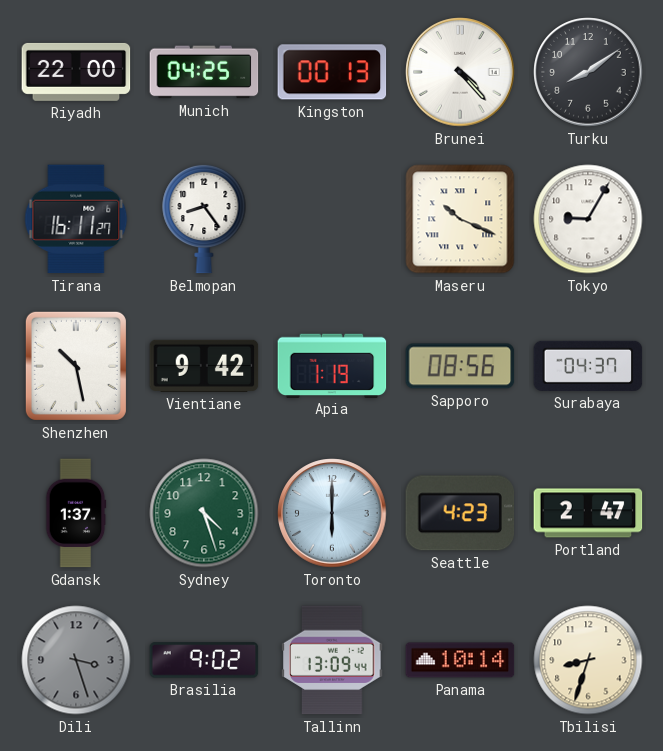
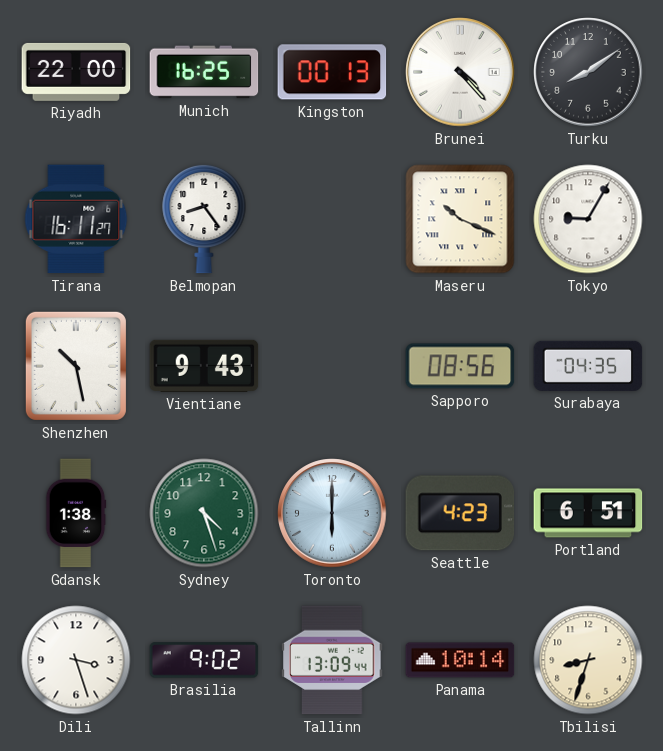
Munich: 04:25 -> 16:25
Vientiane: 9:42 -> 9:43
Apia: 1:19 -> none
Surabaya: 04:37 -> 04:35
Gdansk: 1:37 -> 1:38
Portland: 2:47 -> 6:51
Dili dial: grey -> white
